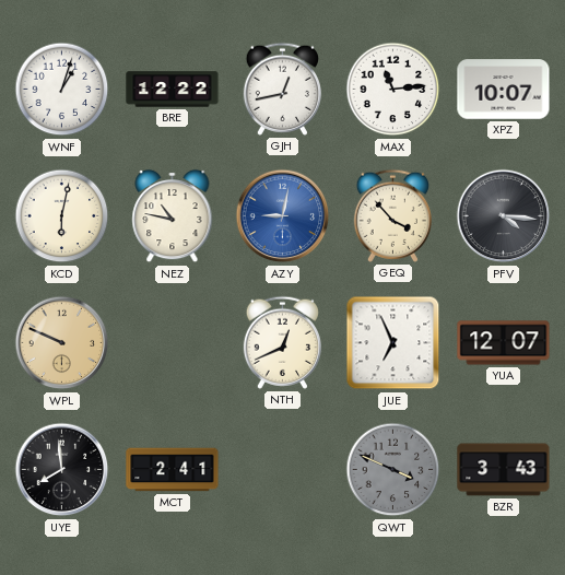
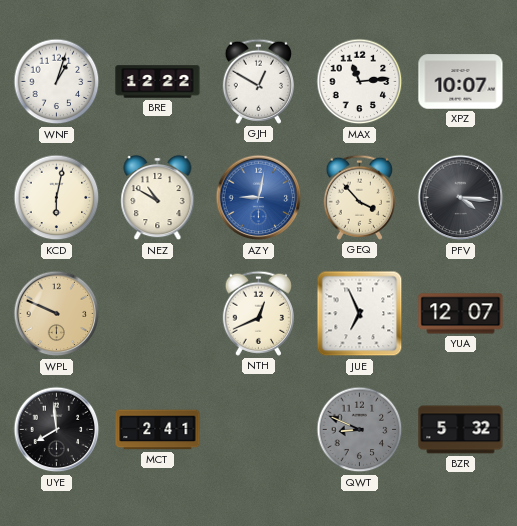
GJH: 12:43 -> 12:50
NEZ: 10:47 -> 10:50
QWT: 3:49 -> 8:49
BZR: 3:43 -> 5:32
